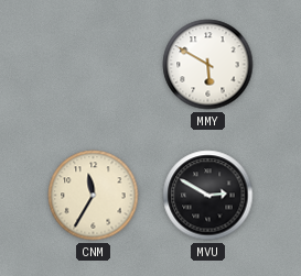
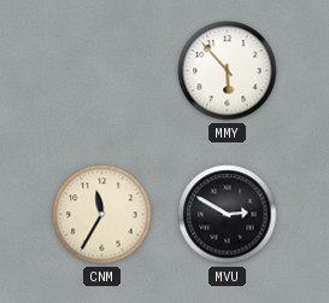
MMY: 5:50 -> 5:53
